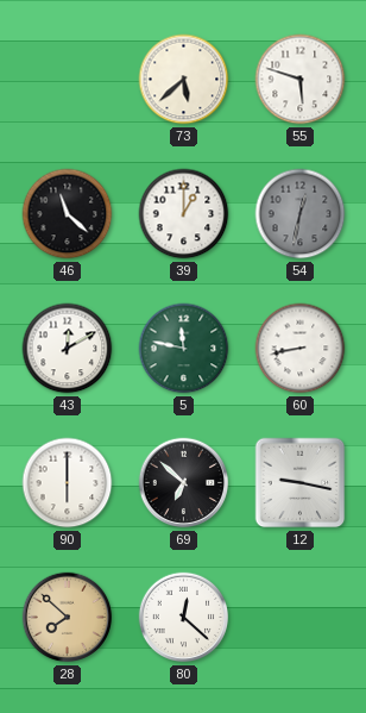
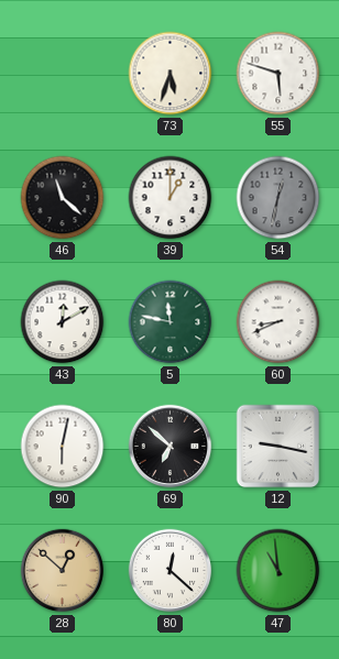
73: 5:38 -> 5:33
60: 8:43 -> 8:41
90: 6:00 -> 6:02
28: 7:52 -> 12:52
47: none -> 10:59
